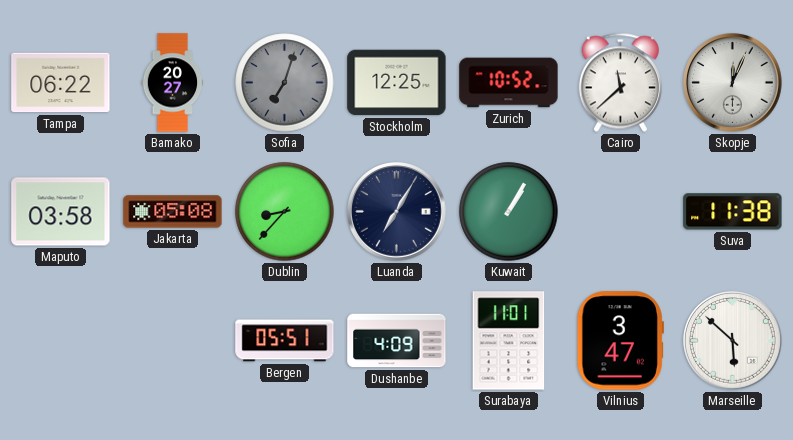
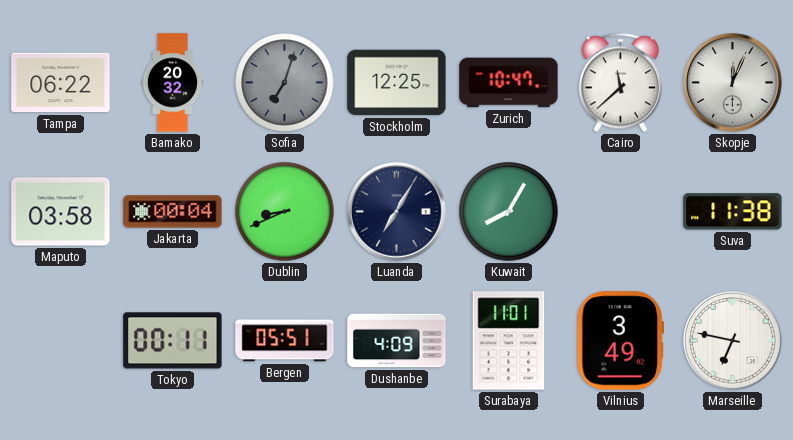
Bamako: 20:27 -> 20:32
Zurich: 10:52 -> 10:47
Jakarta: 05:08 -> 00:04
Dublin: 8:37 -> 8:41
Kuwait: 1:05 -> 8:05
Tokyo: none -> 00:11
Vilnius: 3:47 -> 3:49
Marseille: 5:52 -> 6:47
